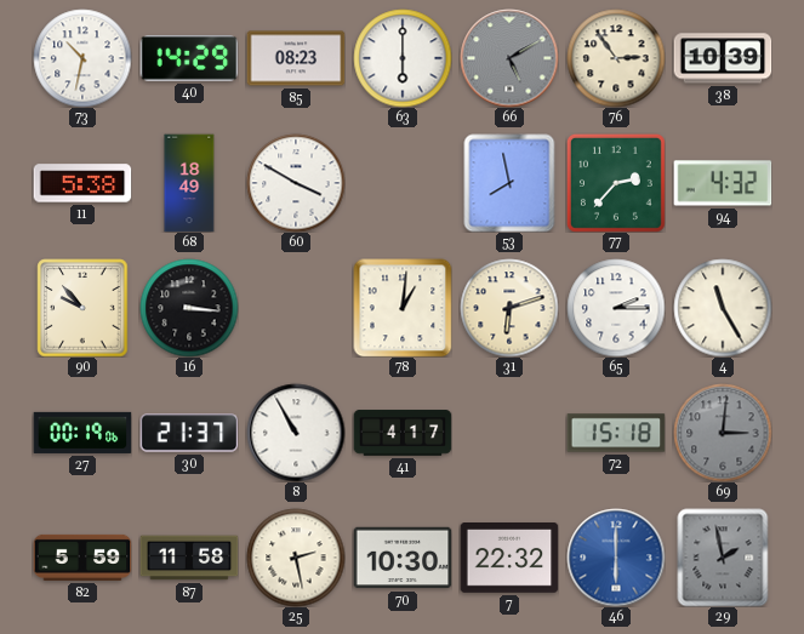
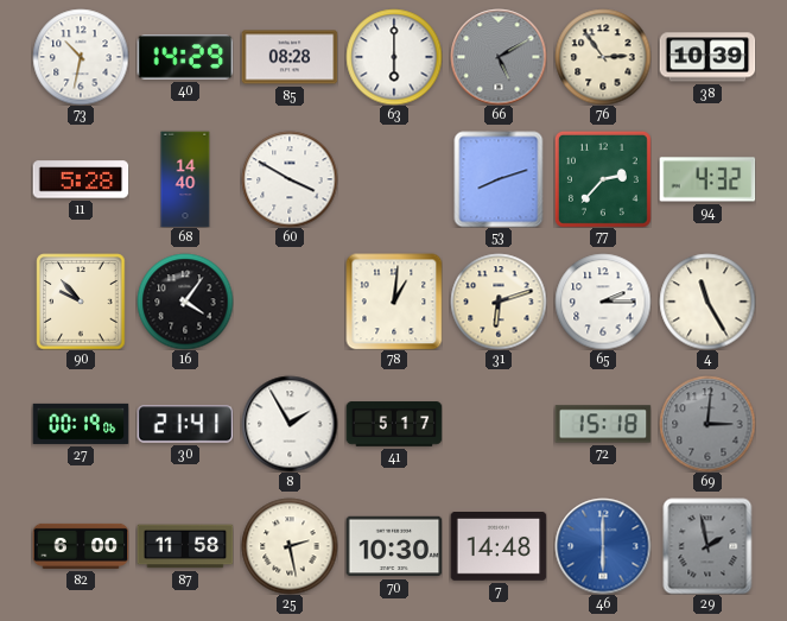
85: 08:23 -> 08:28
11: 5:38 -> 5:28
68: 18:49 -> 14:40
53: 7:58 -> 8:12
16: 3:16 -> 4:06
30: 21:37 -> 21:41
8: 10:55 -> 1:55
41: 4:17 -> 5:17
82: 5:59 -> 6:00
7: 22:32 -> 14:48
